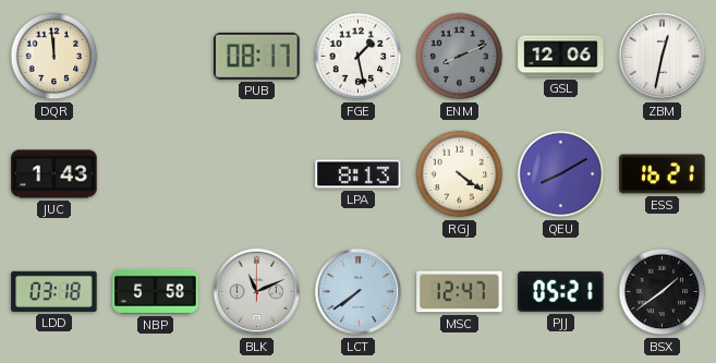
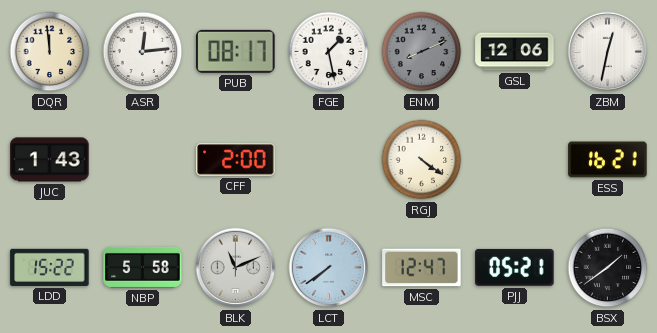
ASR: none -> 12:14
CFF: none -> 2:00
LPA: 8:13 -> none
QEU: 8:10 -> none
LDD: 03:18 -> 15:22
